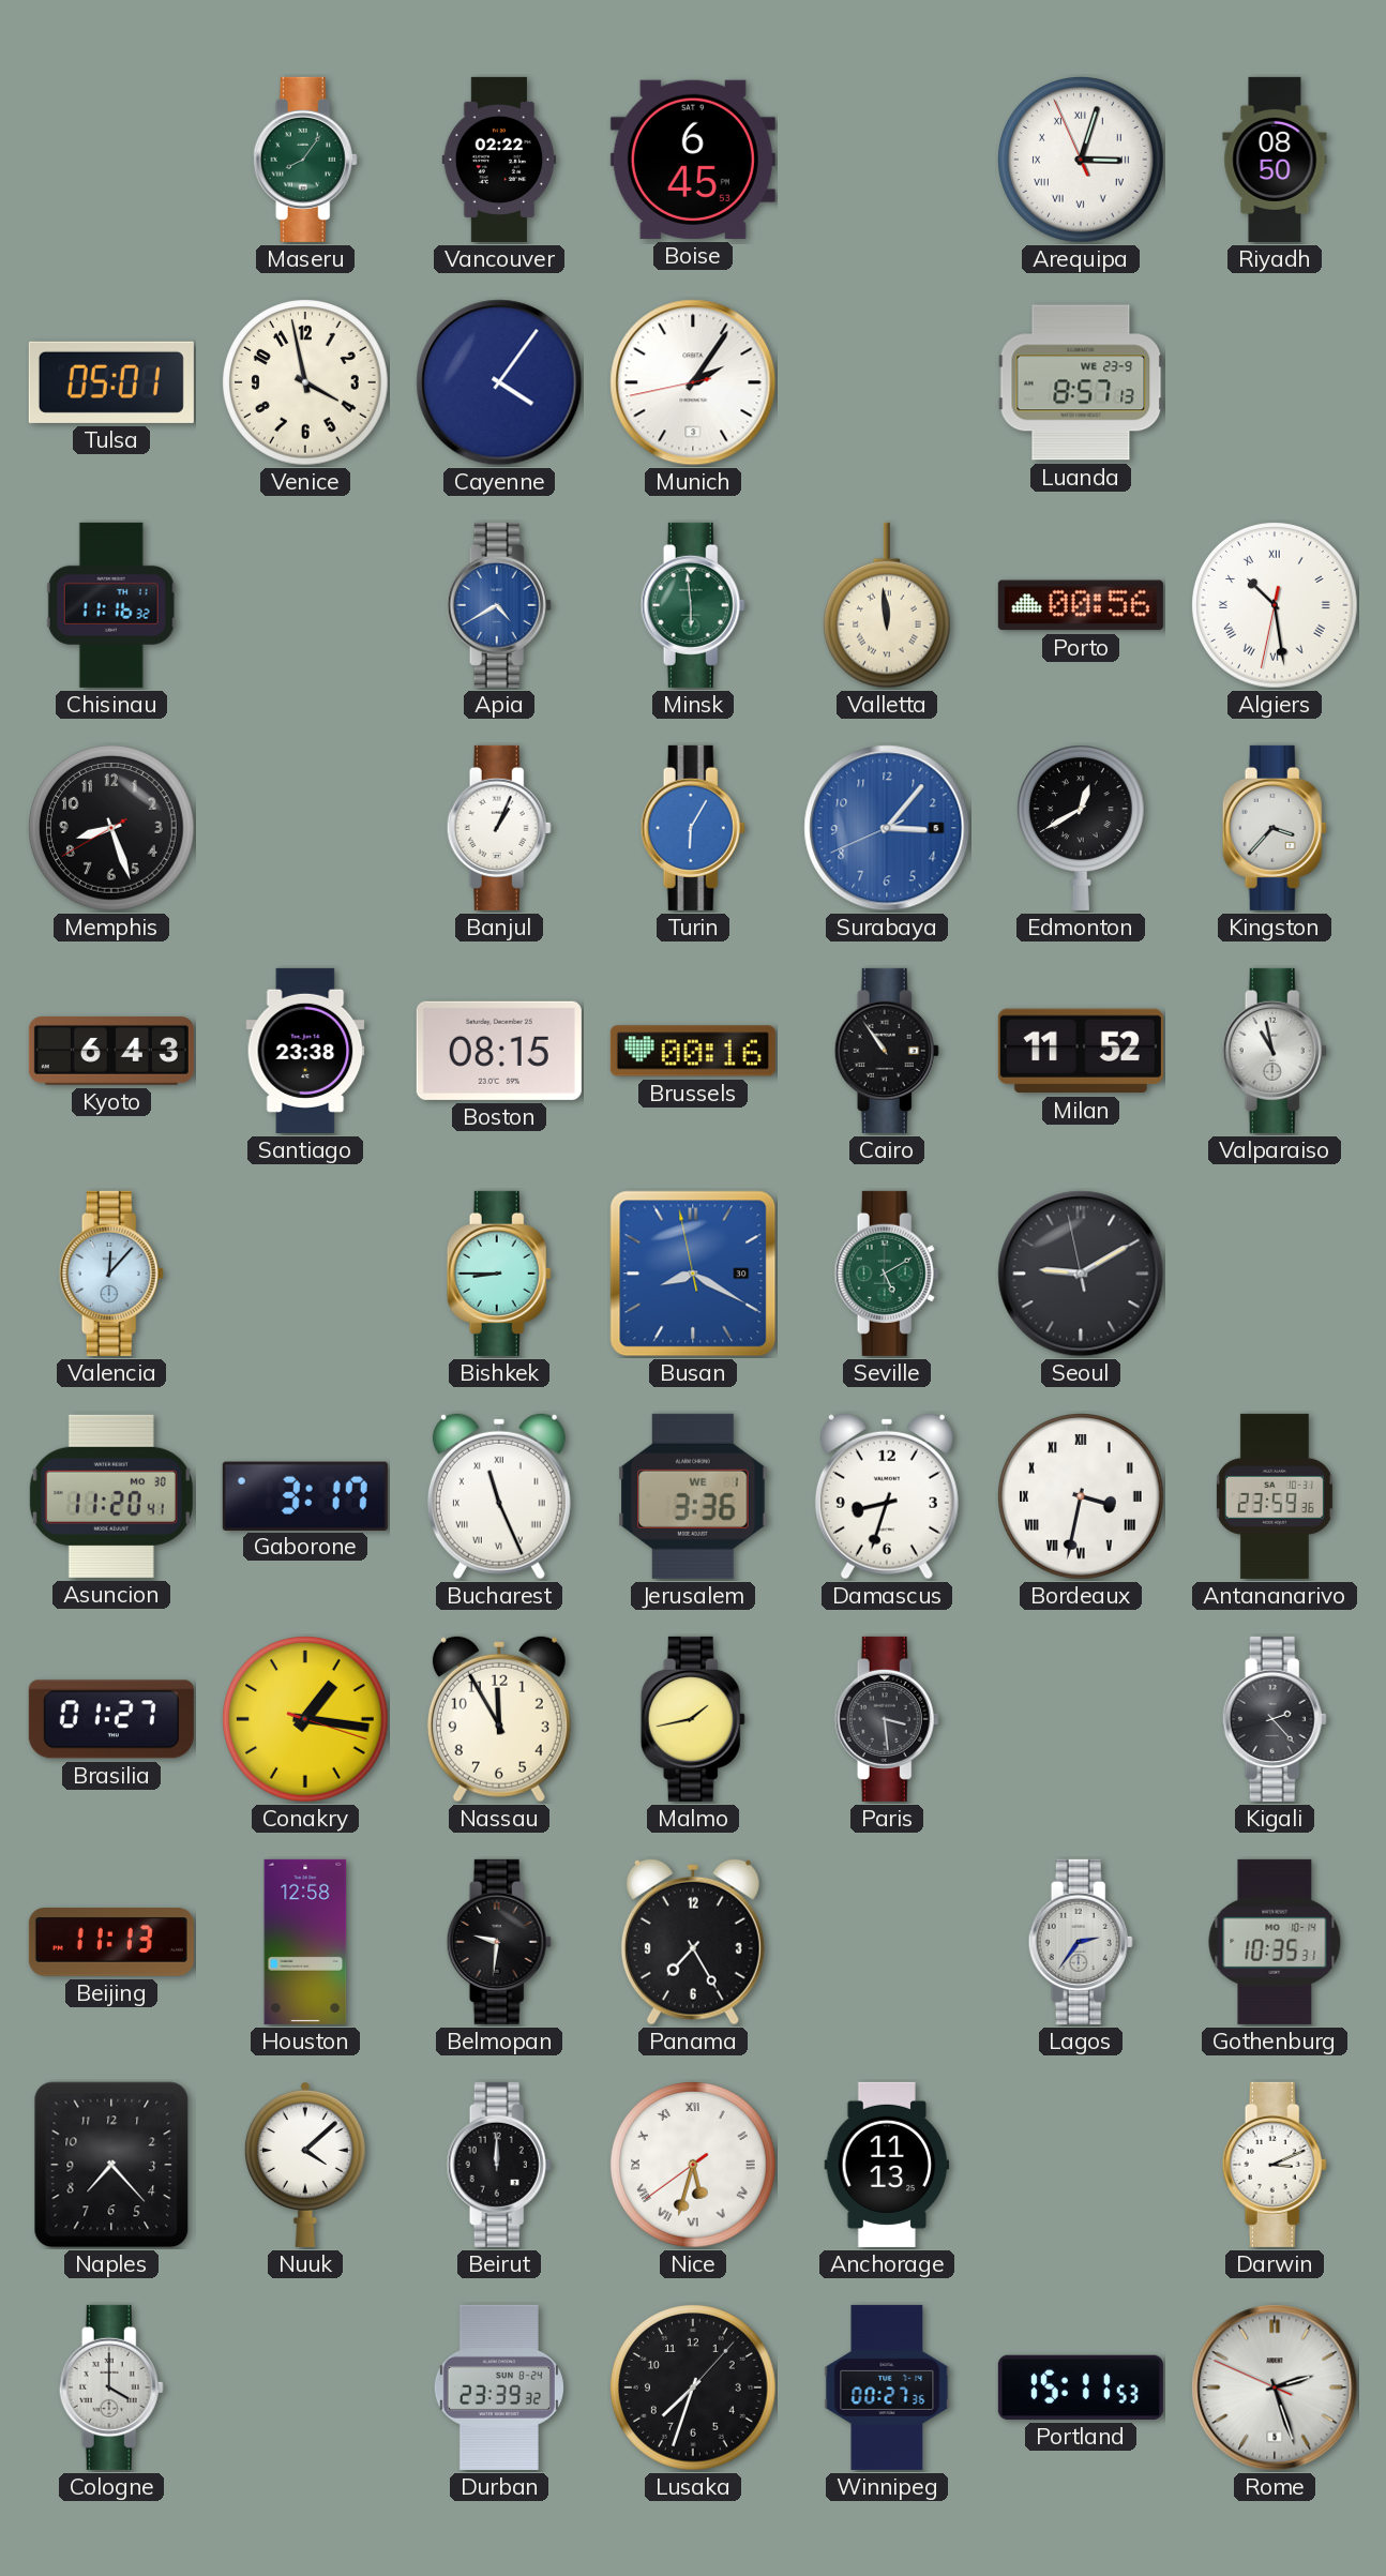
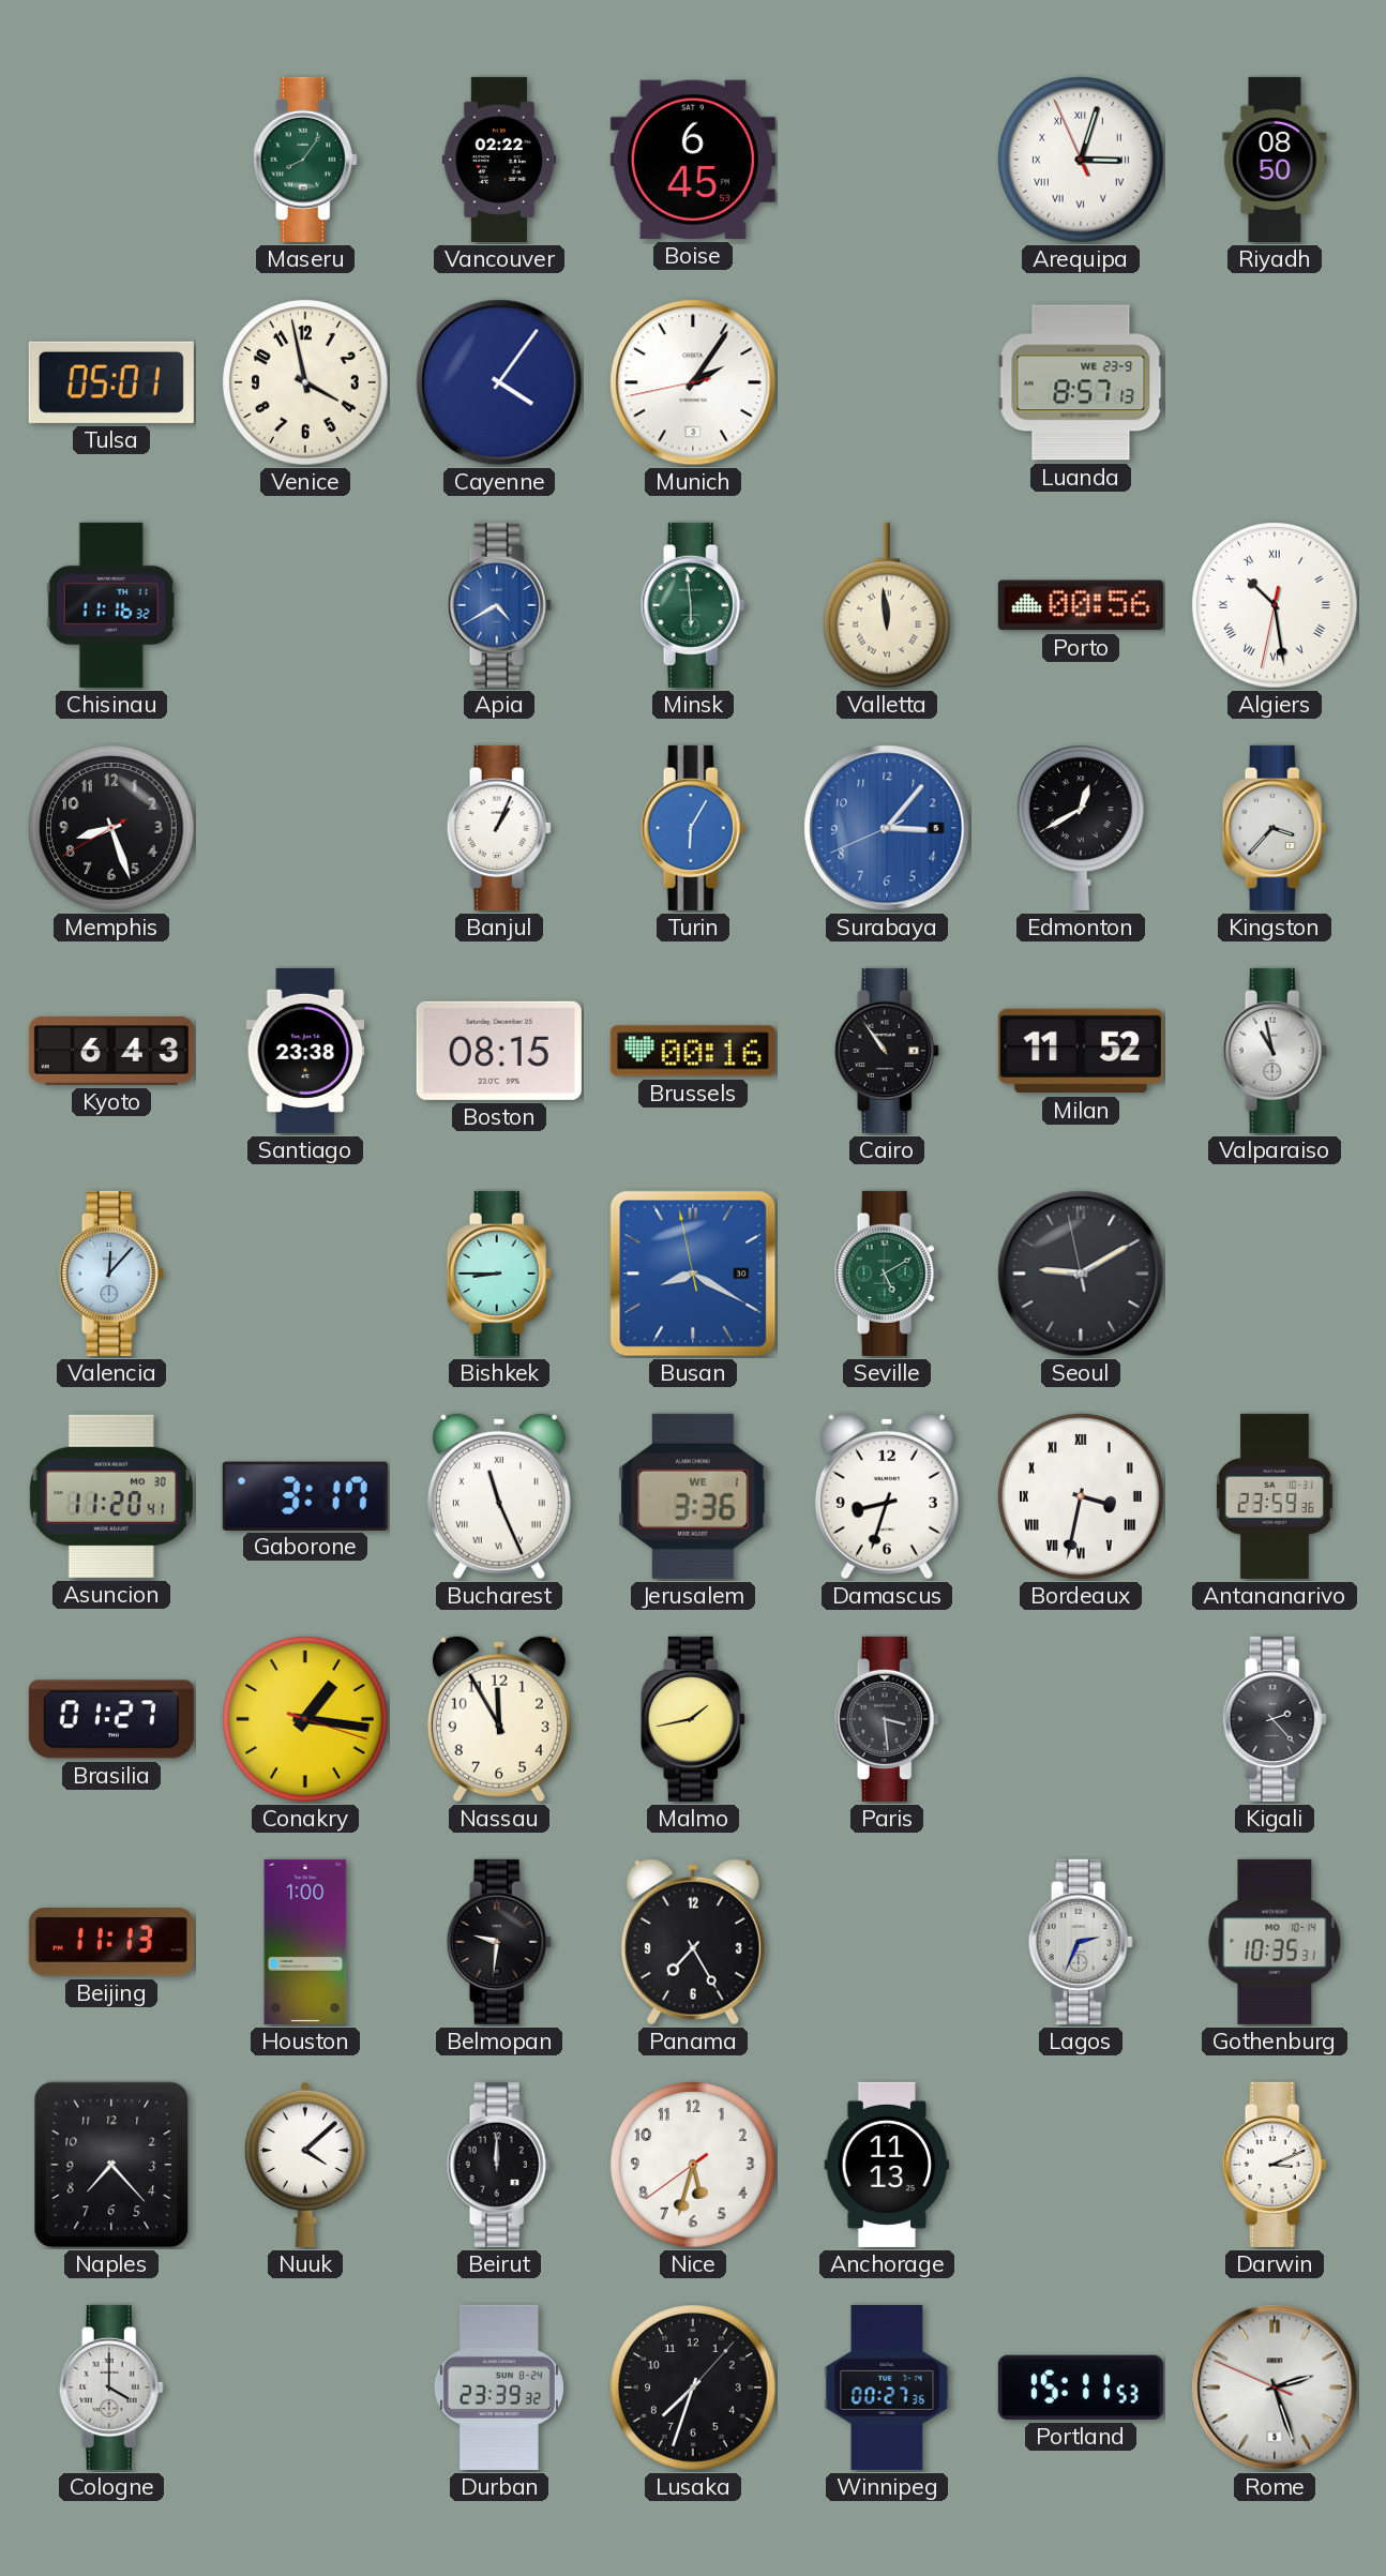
Houston: 12:58 -> 1:00
Lagos: 2:36 -> 2:34
Nice numerals: Roman -> Arabic
